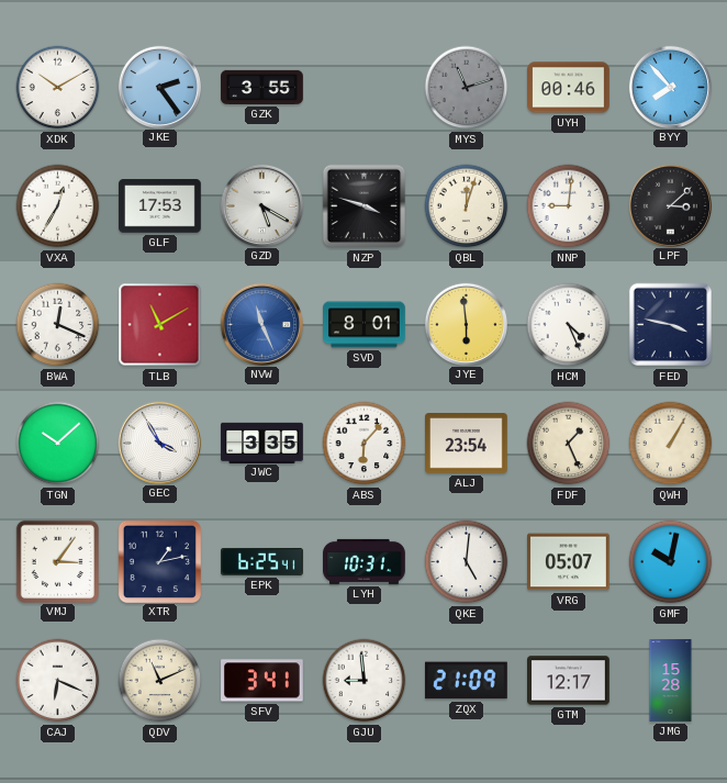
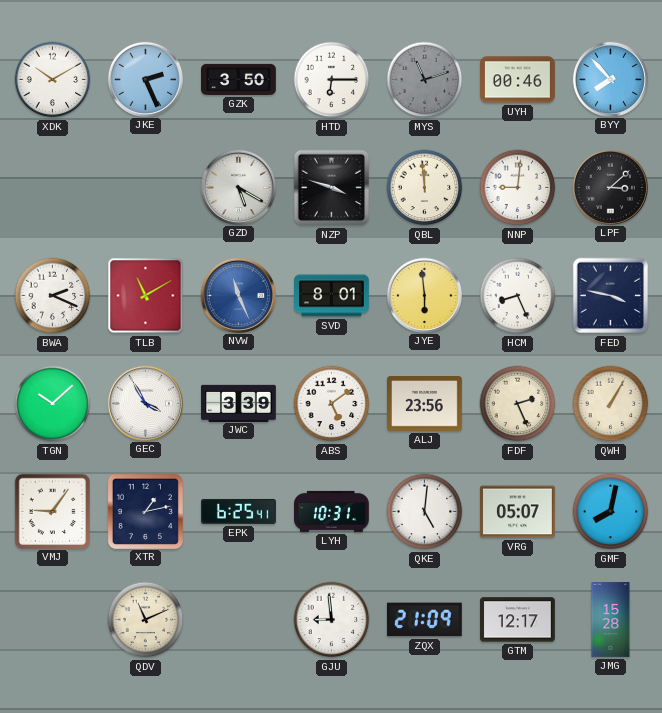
JKE: 2:24 -> 2:26
GZK: 3:55 -> 3:50
HTD: none -> 6:15
VXA: 12:35 -> none
GLF: 17:53 -> none
QBL: 12:03 -> 11:59
BWA: 12:19 -> 2:19
HCM: 4:26 -> 8:26
JWC: 3:35 -> 3:39
ABS: 6:07 -> 5:09
ALJ: 23:54 -> 23:56
FDF: 1:26 -> 2:26
VMJ: 3:06 -> 9:06
GMF: 10:02 -> 8:02
CAJ: 6:19 -> none
SFV: 3:41 -> none
